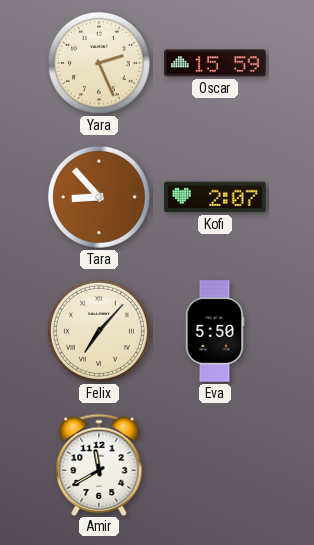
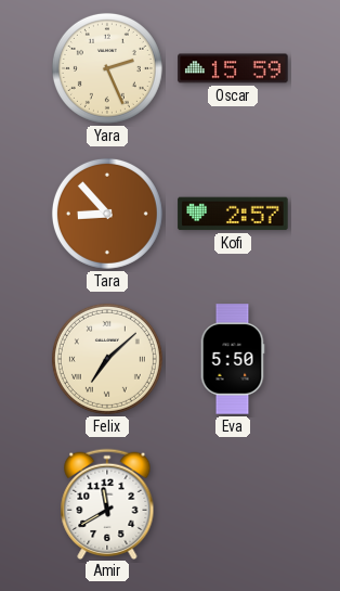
Kofi: 2:07 -> 2:57
Felix: 7:07 -> 7:08
